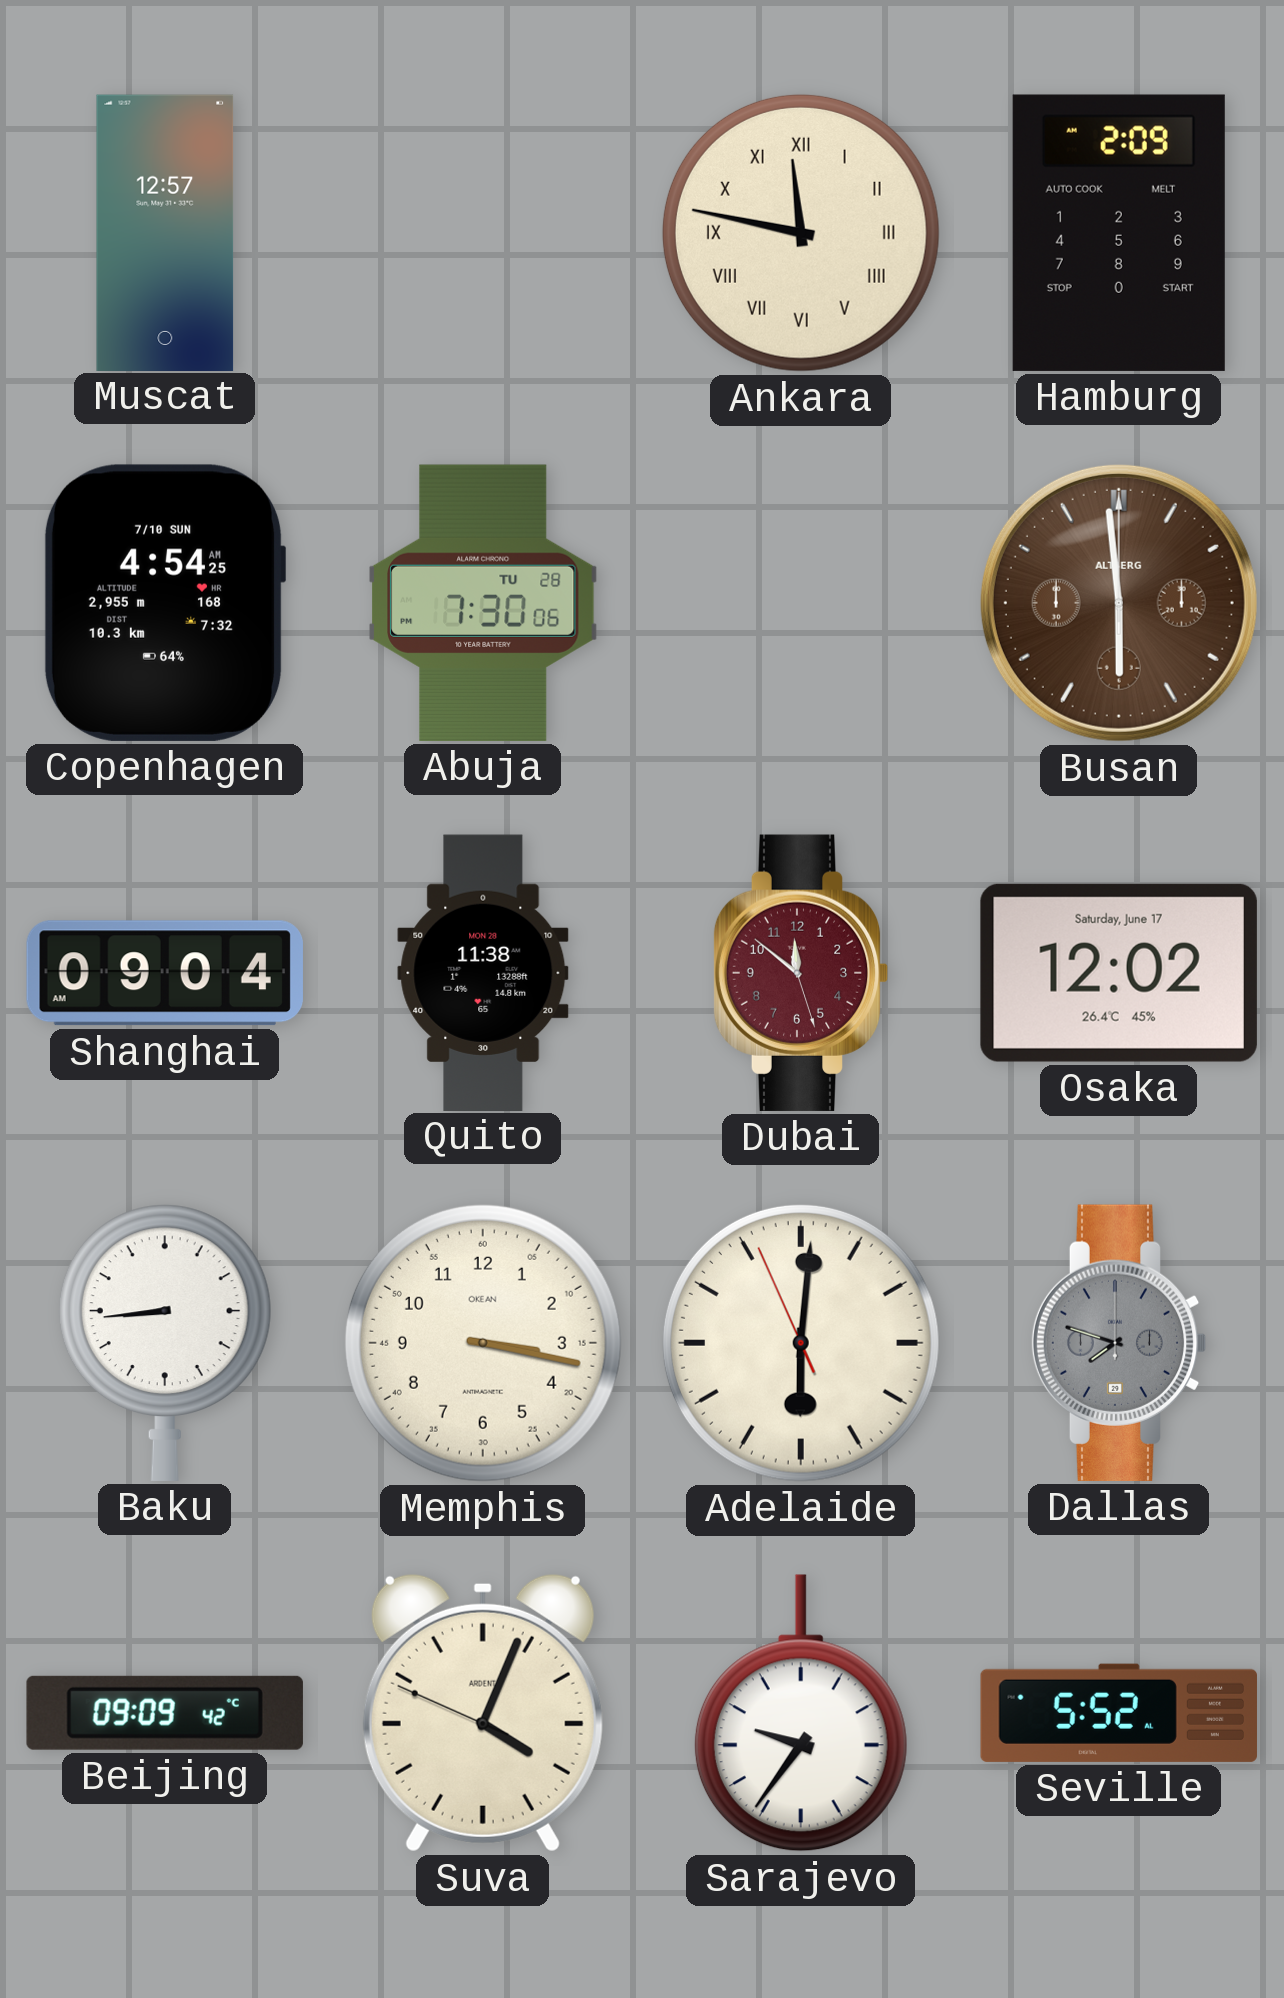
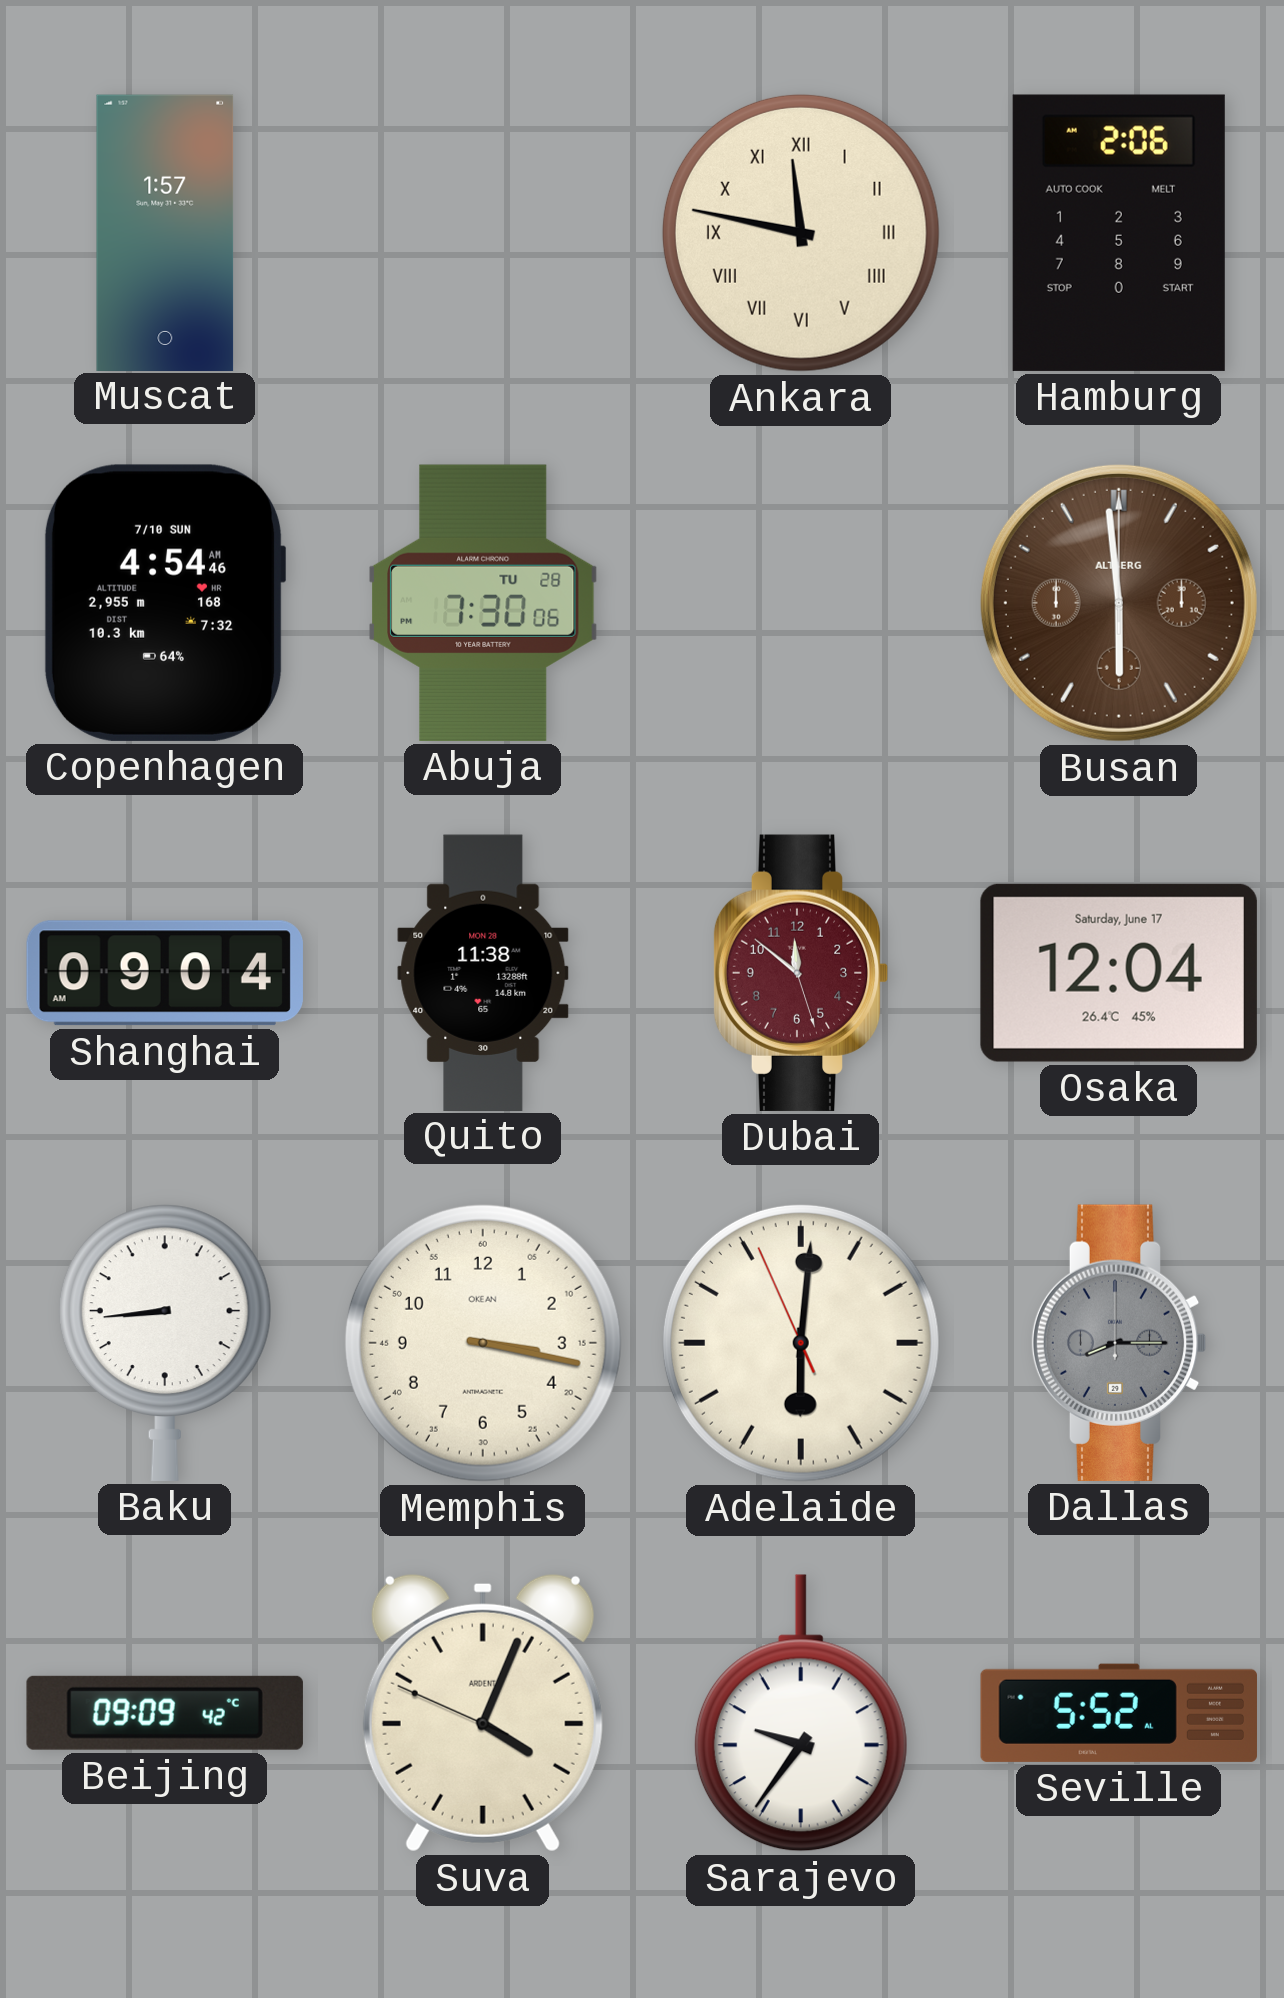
Muscat: 12:57 -> 1:57
Hamburg: 2:09 -> 2:06
Copenhagen: 4:54:25 AM -> 4:54:46 AM
Osaka: 12:02 -> 12:04
Dallas: 7:48 -> 8:15
